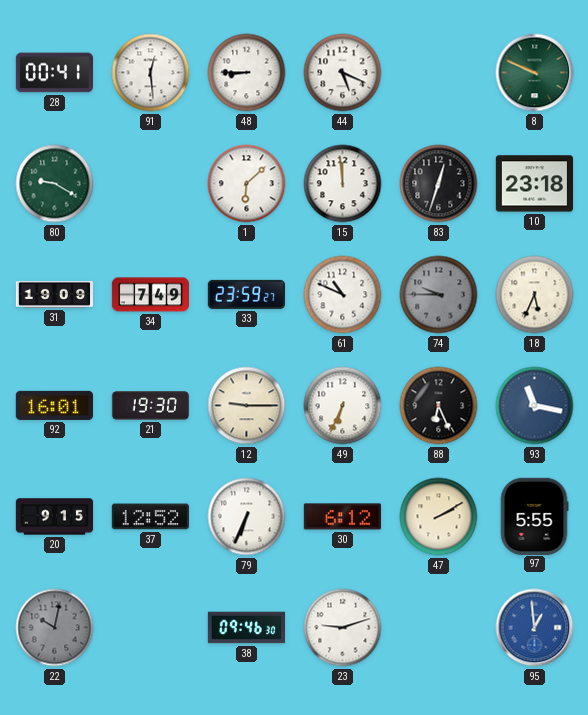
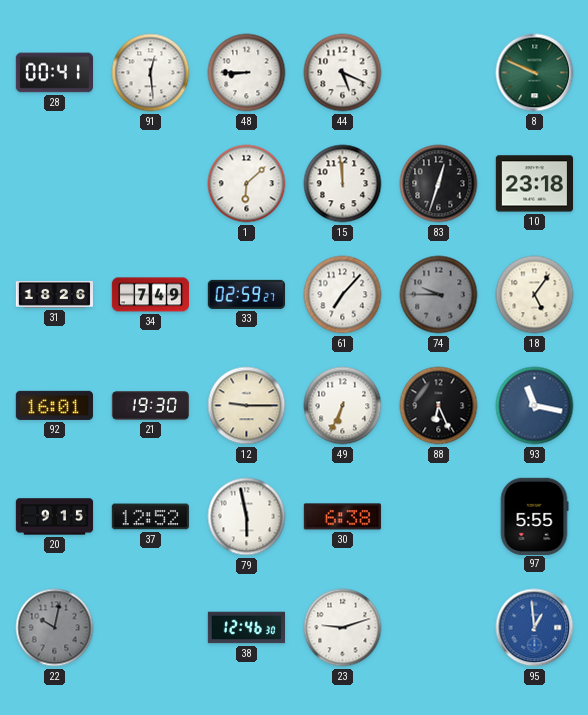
80: 9:20 -> none
31: 19:09 -> 18:26
33: 23:59 -> 02:59
61: 10:49 -> 7:07
18: 5:34 -> 5:06
79: 6:34 -> 5:58
30: 6:12 -> 6:38
47: 2:10 -> none
38: 09:46 -> 12:46
